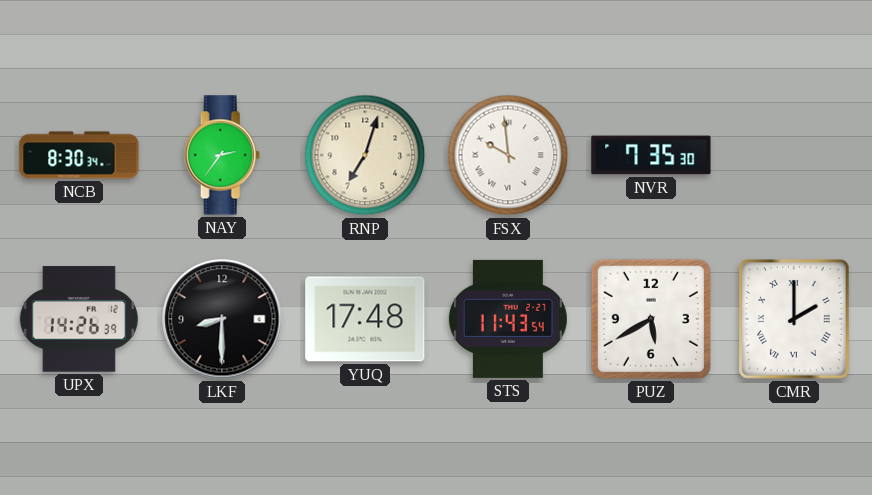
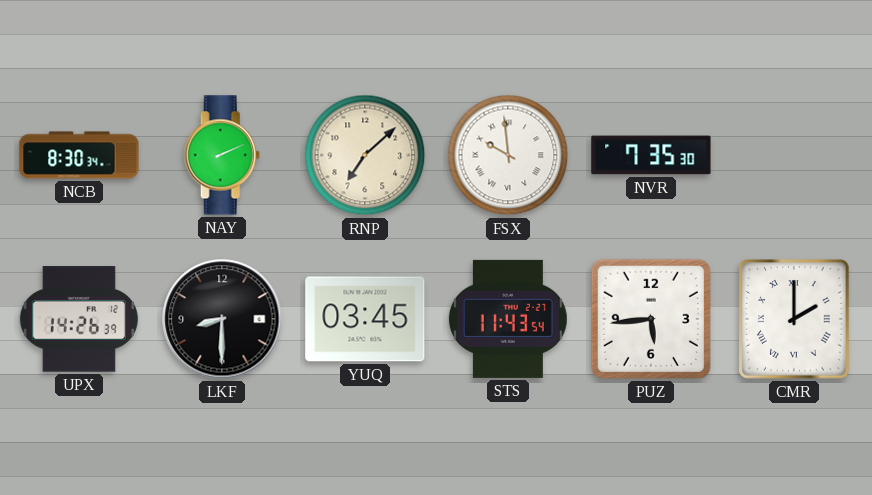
NAY: 2:36 -> 2:11
RNP: 7:03 -> 7:08
YUQ: 17:48 -> 03:45
PUZ: 5:40 -> 5:44
